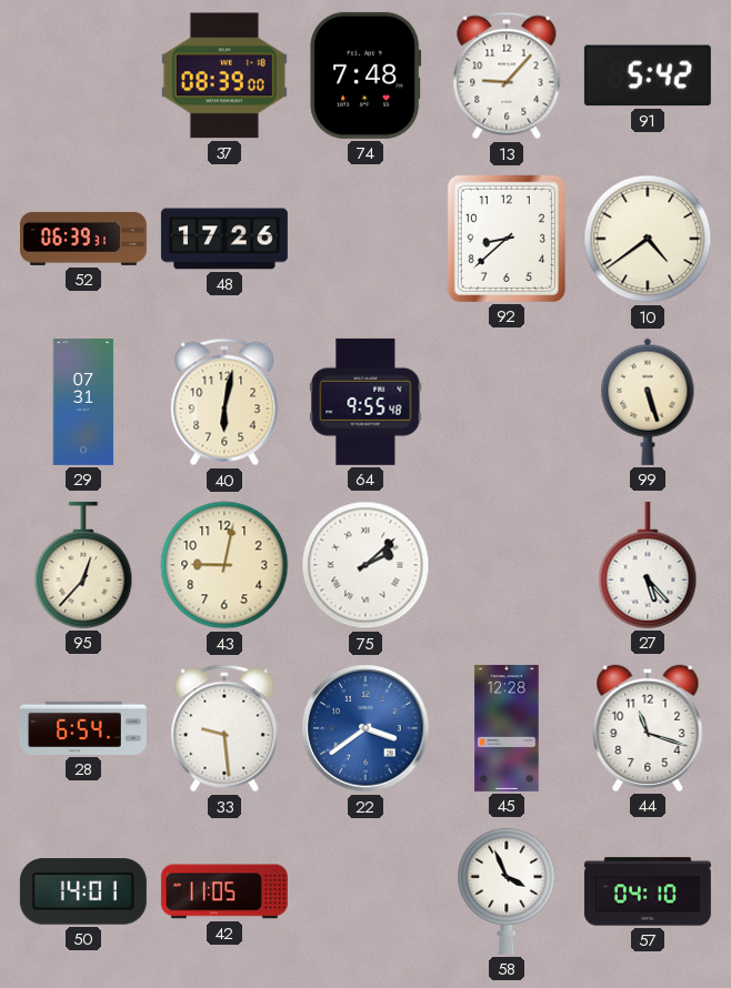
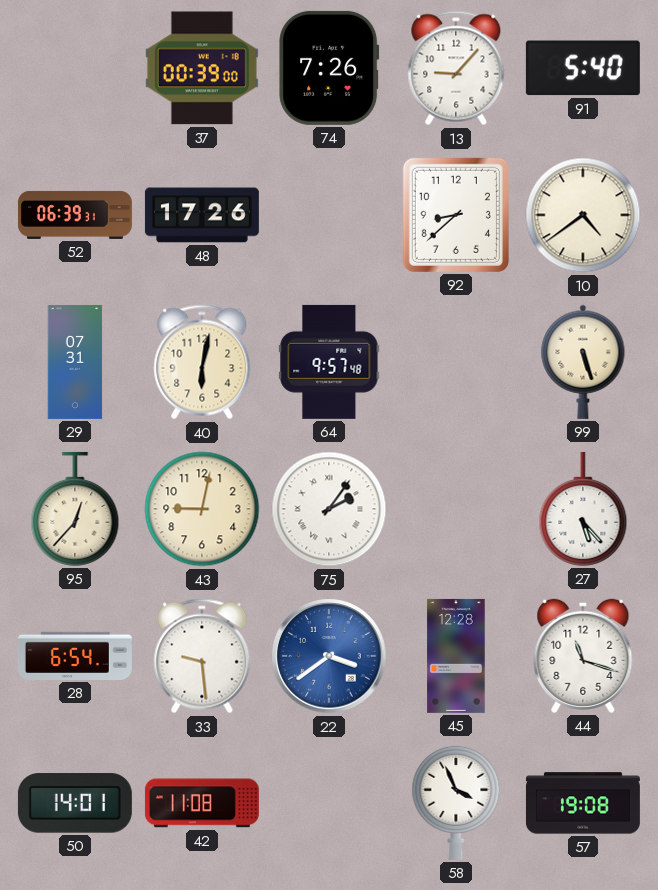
37: 08:39 -> 00:39
74: 7:48 -> 7:26
91: 5:42 -> 5:40
64: 9:55 -> 9:57
75: 2:08 -> 2:06
42: 11:05 -> 11:08
57: 04:10 -> 19:08
